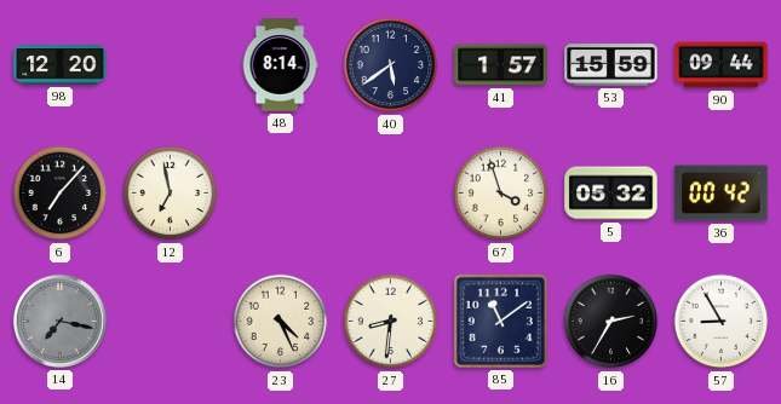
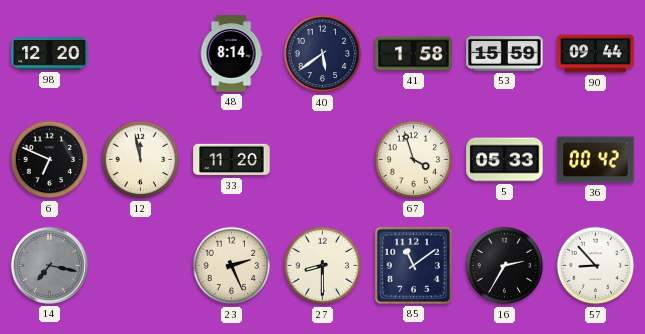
41: 1:57 -> 1:58
6: 7:07 -> 6:49
12: 6:58 -> 11:58
33: none -> 11:20
5: 05:32 -> 05:33
23: 4:26 -> 2:26
27: 8:31 -> 8:30
57: 8:55 -> 8:53
